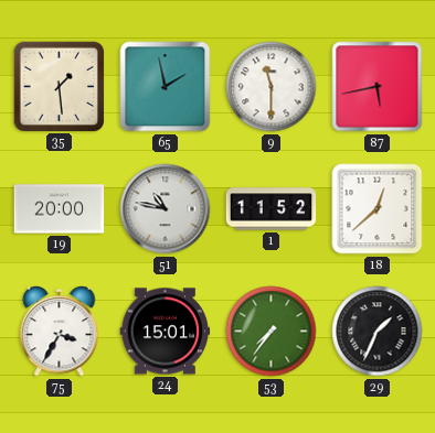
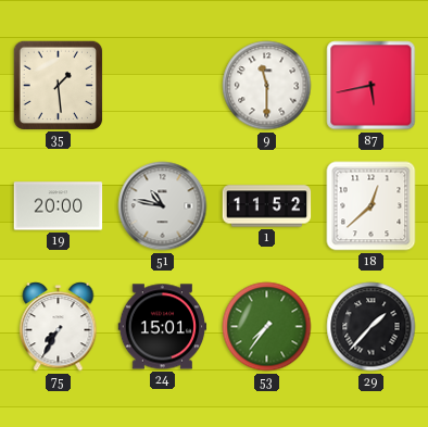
65: 1:58 -> none
75: 3:35 -> 7:35
29: 1:34 -> 1:37
